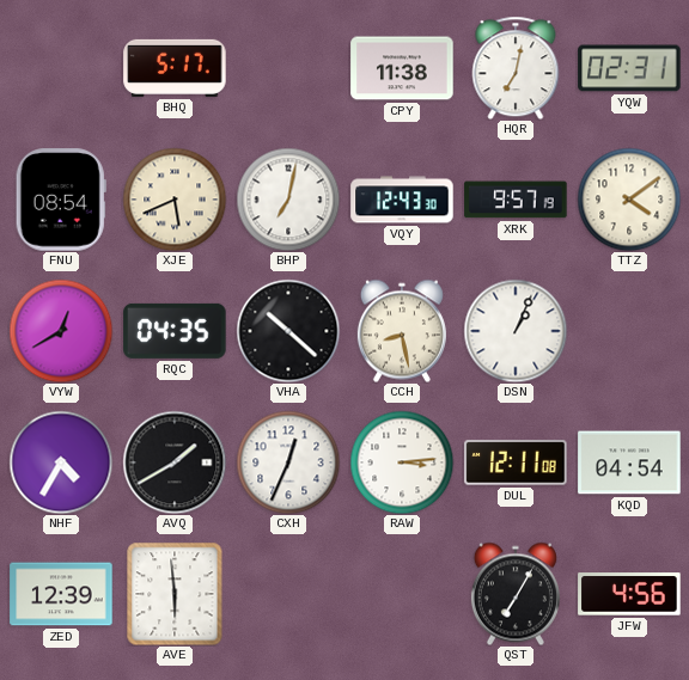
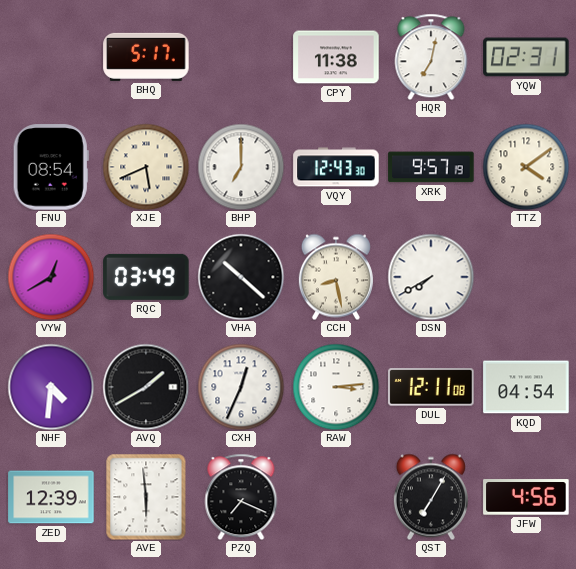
BHP: 7:02 -> 7:00
RQC: 04:35 -> 03:49
DSN: 1:04 -> 7:40
NHF: 4:35 -> 4:31
PZQ: none -> 7:19
